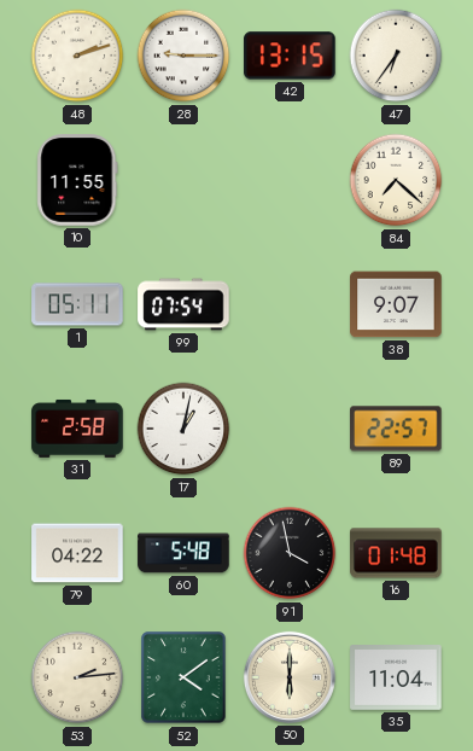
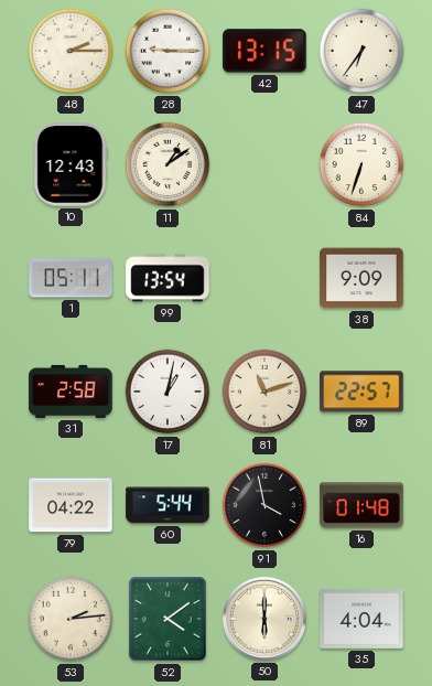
48: 2:12 -> 2:15
10: 11:55 -> 12:43
11: none -> 1:09
84: 7:22 -> 6:33
99: 07:54 -> 13:54
38: 9:07 -> 9:09
81: none -> 11:12
60: 5:48 -> 5:44
35: 11:04 -> 4:04
